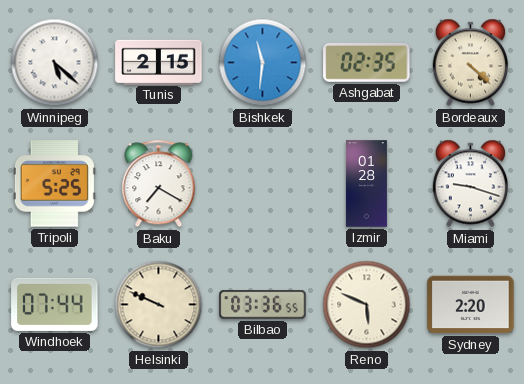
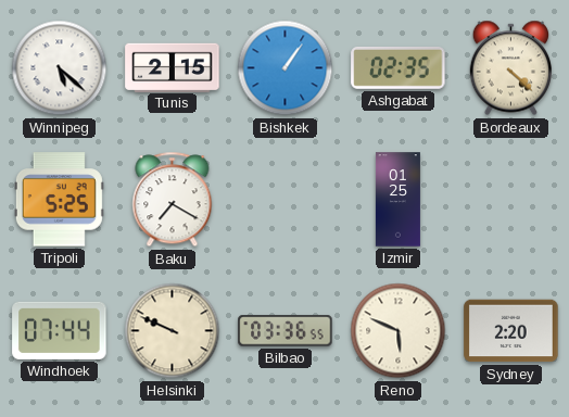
Bishkek: 11:31 -> 1:06
Izmir: 01:28 -> 01:25
Miami: 9:18 -> none
